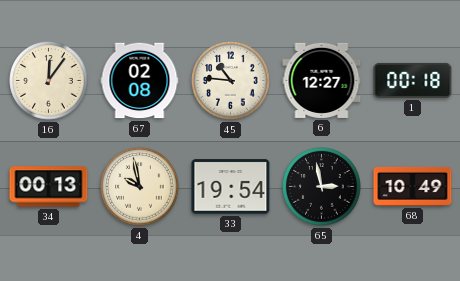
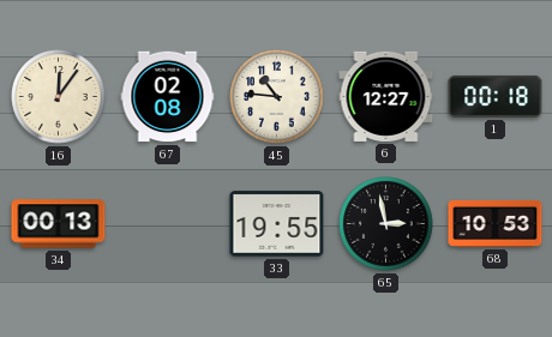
4: 9:58 -> none
33: 19:54 -> 19:55
68: 10:49 -> 10:53
